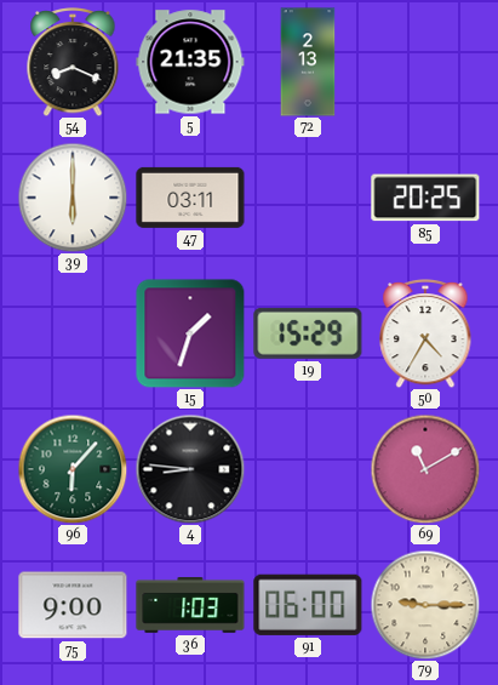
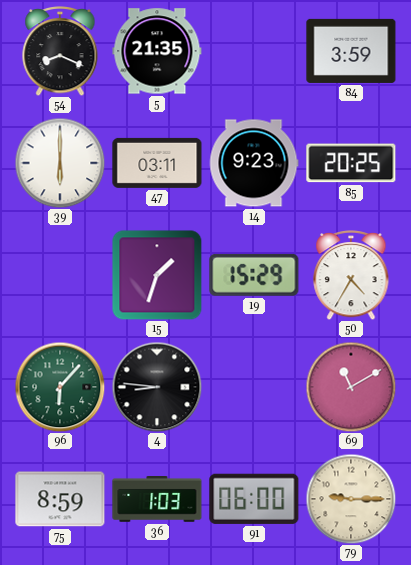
72: 2:13 -> none
84: none -> 3:59
14: none -> 9:23
75: 9:00 -> 8:59
